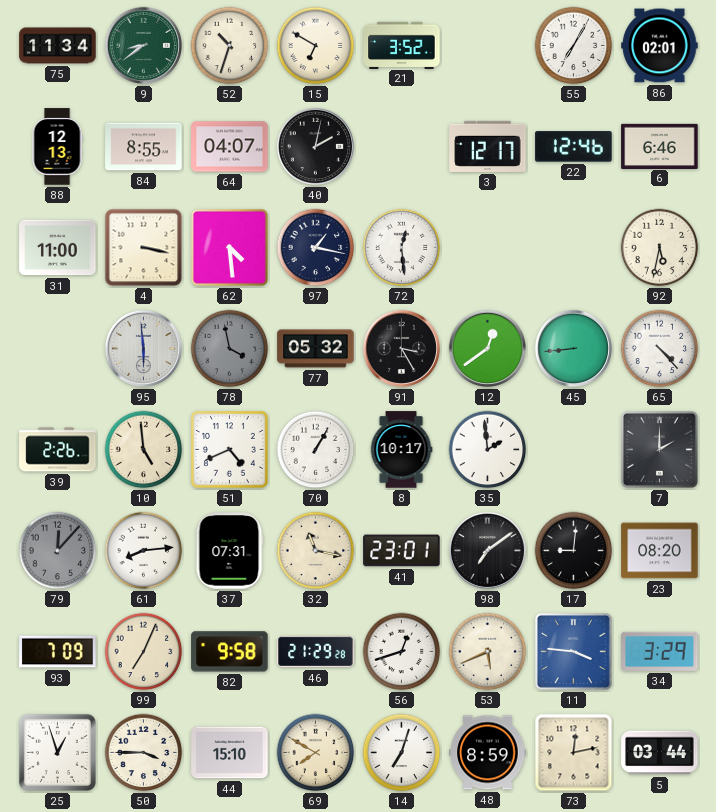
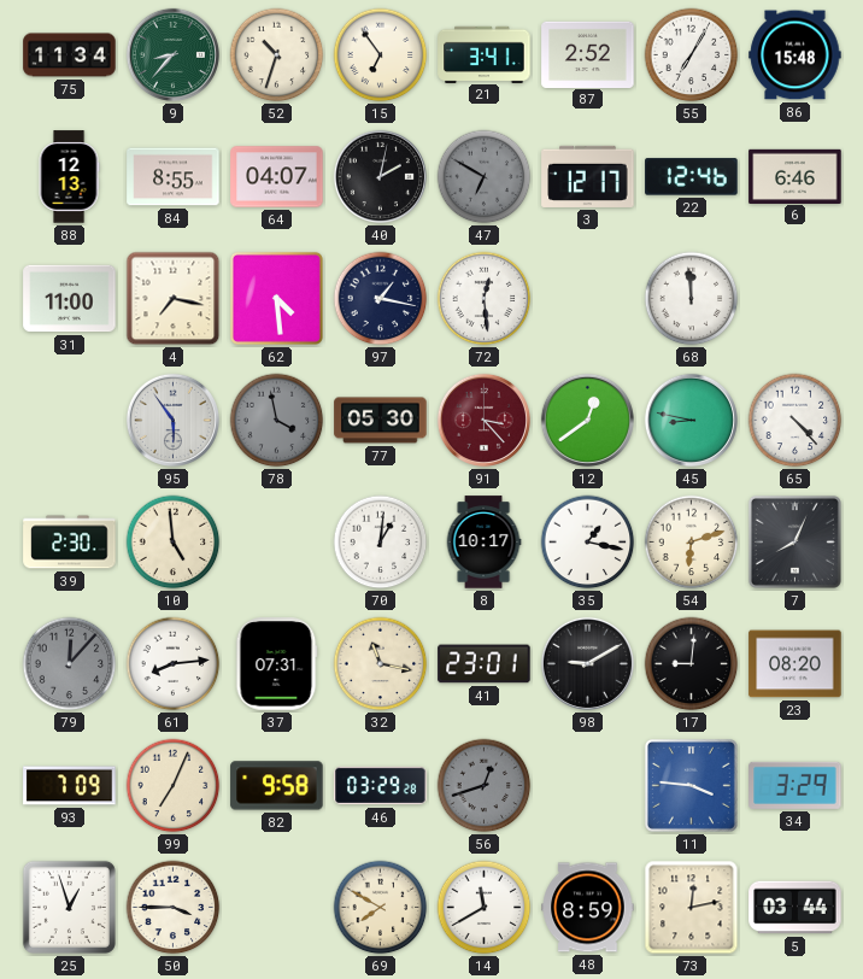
9: 8:39 -> 8:37
15: 6:50 -> 6:54
21: 3:52 -> 3:41
87: none -> 2:52
86: 02:01 -> 15:48
47: none -> 6:50
4: 3:17 -> 7:17
68: none -> 11:59
92: 5:32 -> none
95: 5:59 -> 5:54
77: 05:32 -> 05:30
91: 3:25 -> 3:23
91 dial: black -> burgundy
45: 8:44 -> 8:47
39: 2:26 -> 2:30
51: 4:41 -> none
70: 1:05 -> 1:01
35: 1:59 -> 1:17
54: none -> 6:12
7: 2:00 -> 8:04
98: 7:09 -> 9:10
46: 21:29 -> 03:29
56 dial: white -> grey
53: 5:41 -> none
44: 15:10 -> none
14: 7:03 -> 11:40
